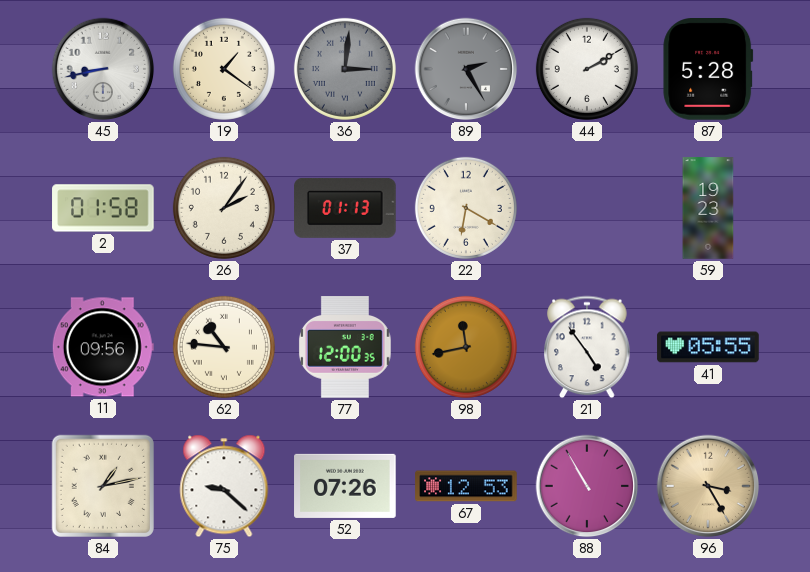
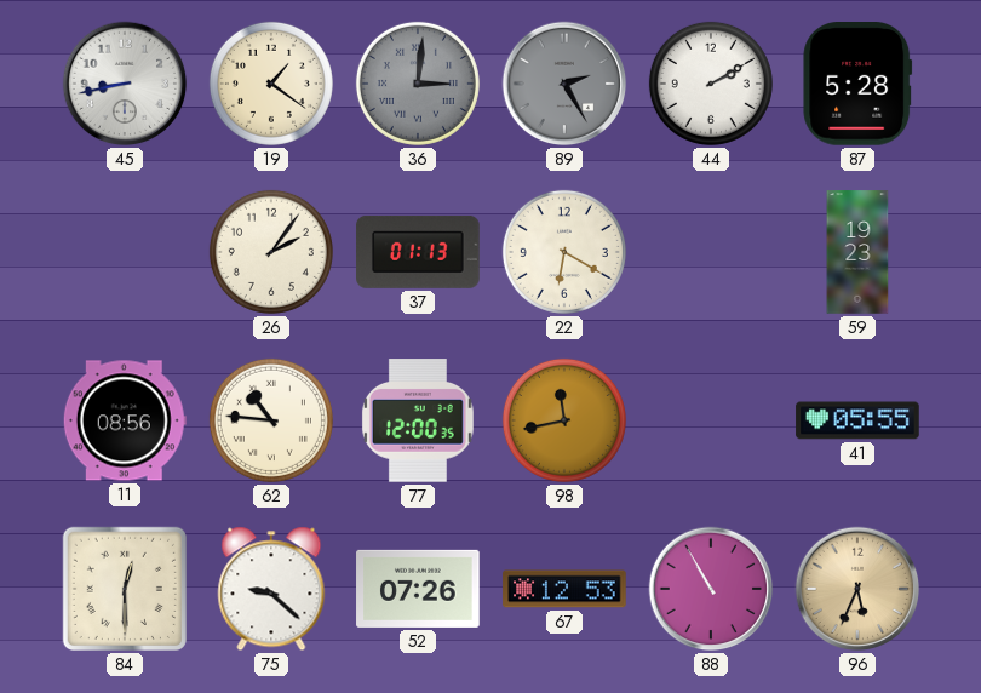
2: 01:58 -> none
11: 09:56 -> 08:56
21: 4:54 -> none
84: 1:13 -> 12:30
96: 3:25 -> 5:34
